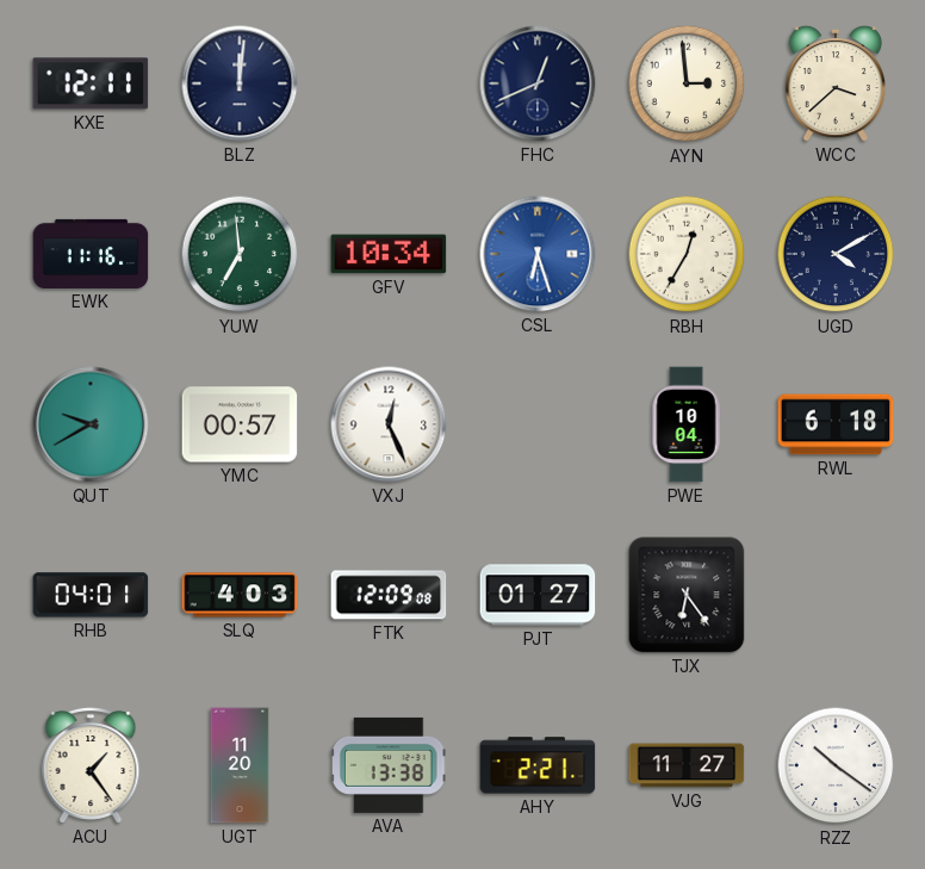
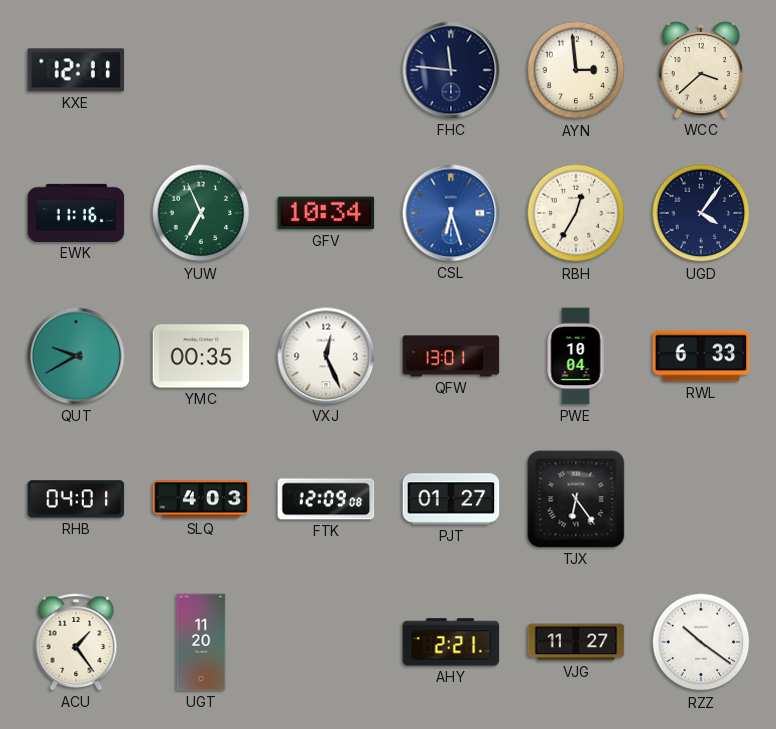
BLZ: 12:01 -> none
FHC: 12:41 -> 11:46
YUW: 6:59 -> 6:56
UGD: 4:10 -> 4:06
YMC: 00:57 -> 00:35
QFW: none -> 13:01
RWL: 6:18 -> 6:33
AVA: 13:38 -> none
